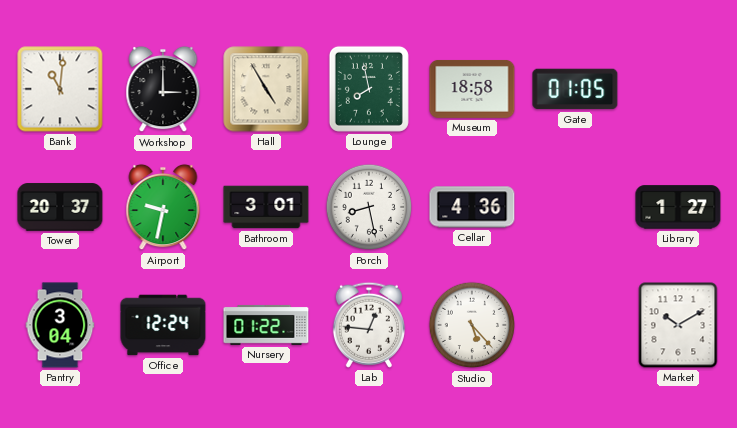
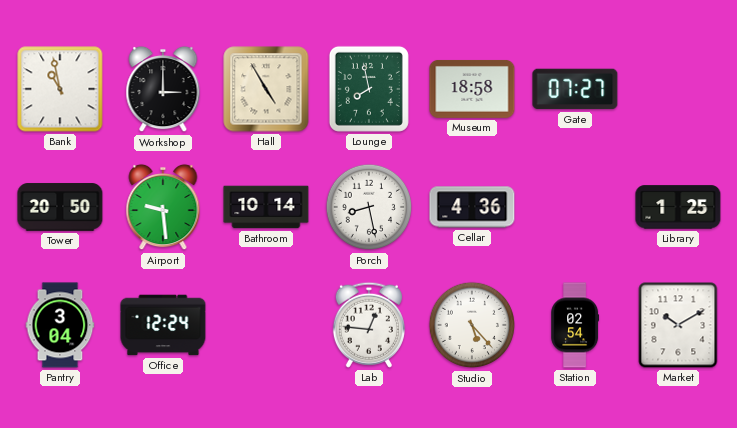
Bank: 11:01 -> 10:58
Gate: 01:05 -> 07:27
Tower: 20:37 -> 20:50
Airport: 9:32 -> 9:29
Bathroom: 3:01 -> 10:14
Library: 1:27 -> 1:25
Nursery: 01:22 -> none
Station: none -> 02:54
